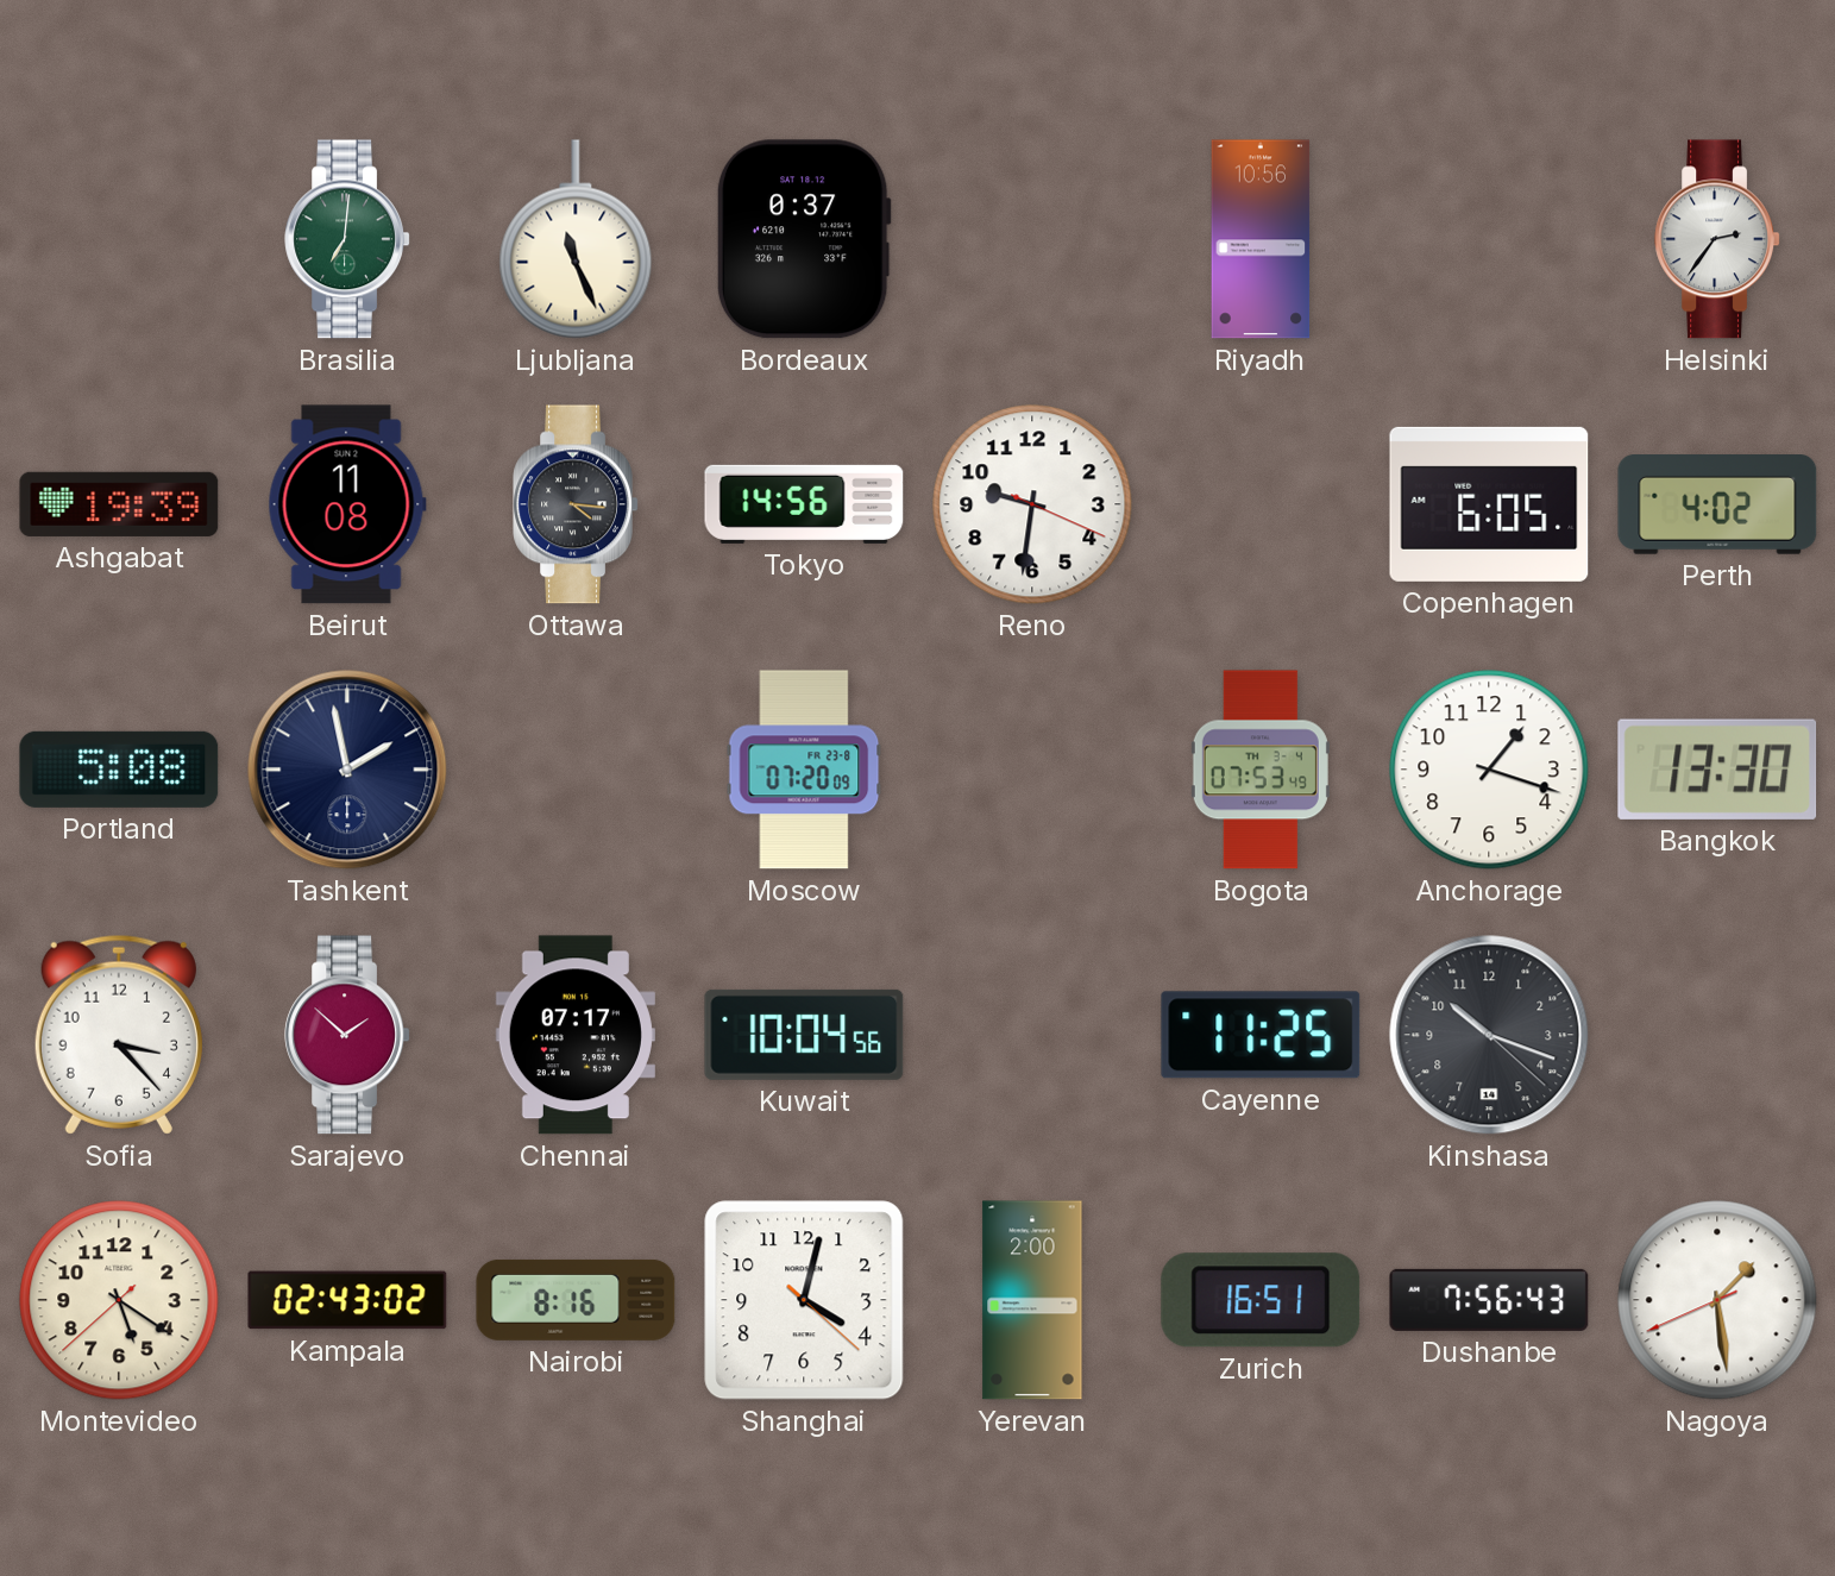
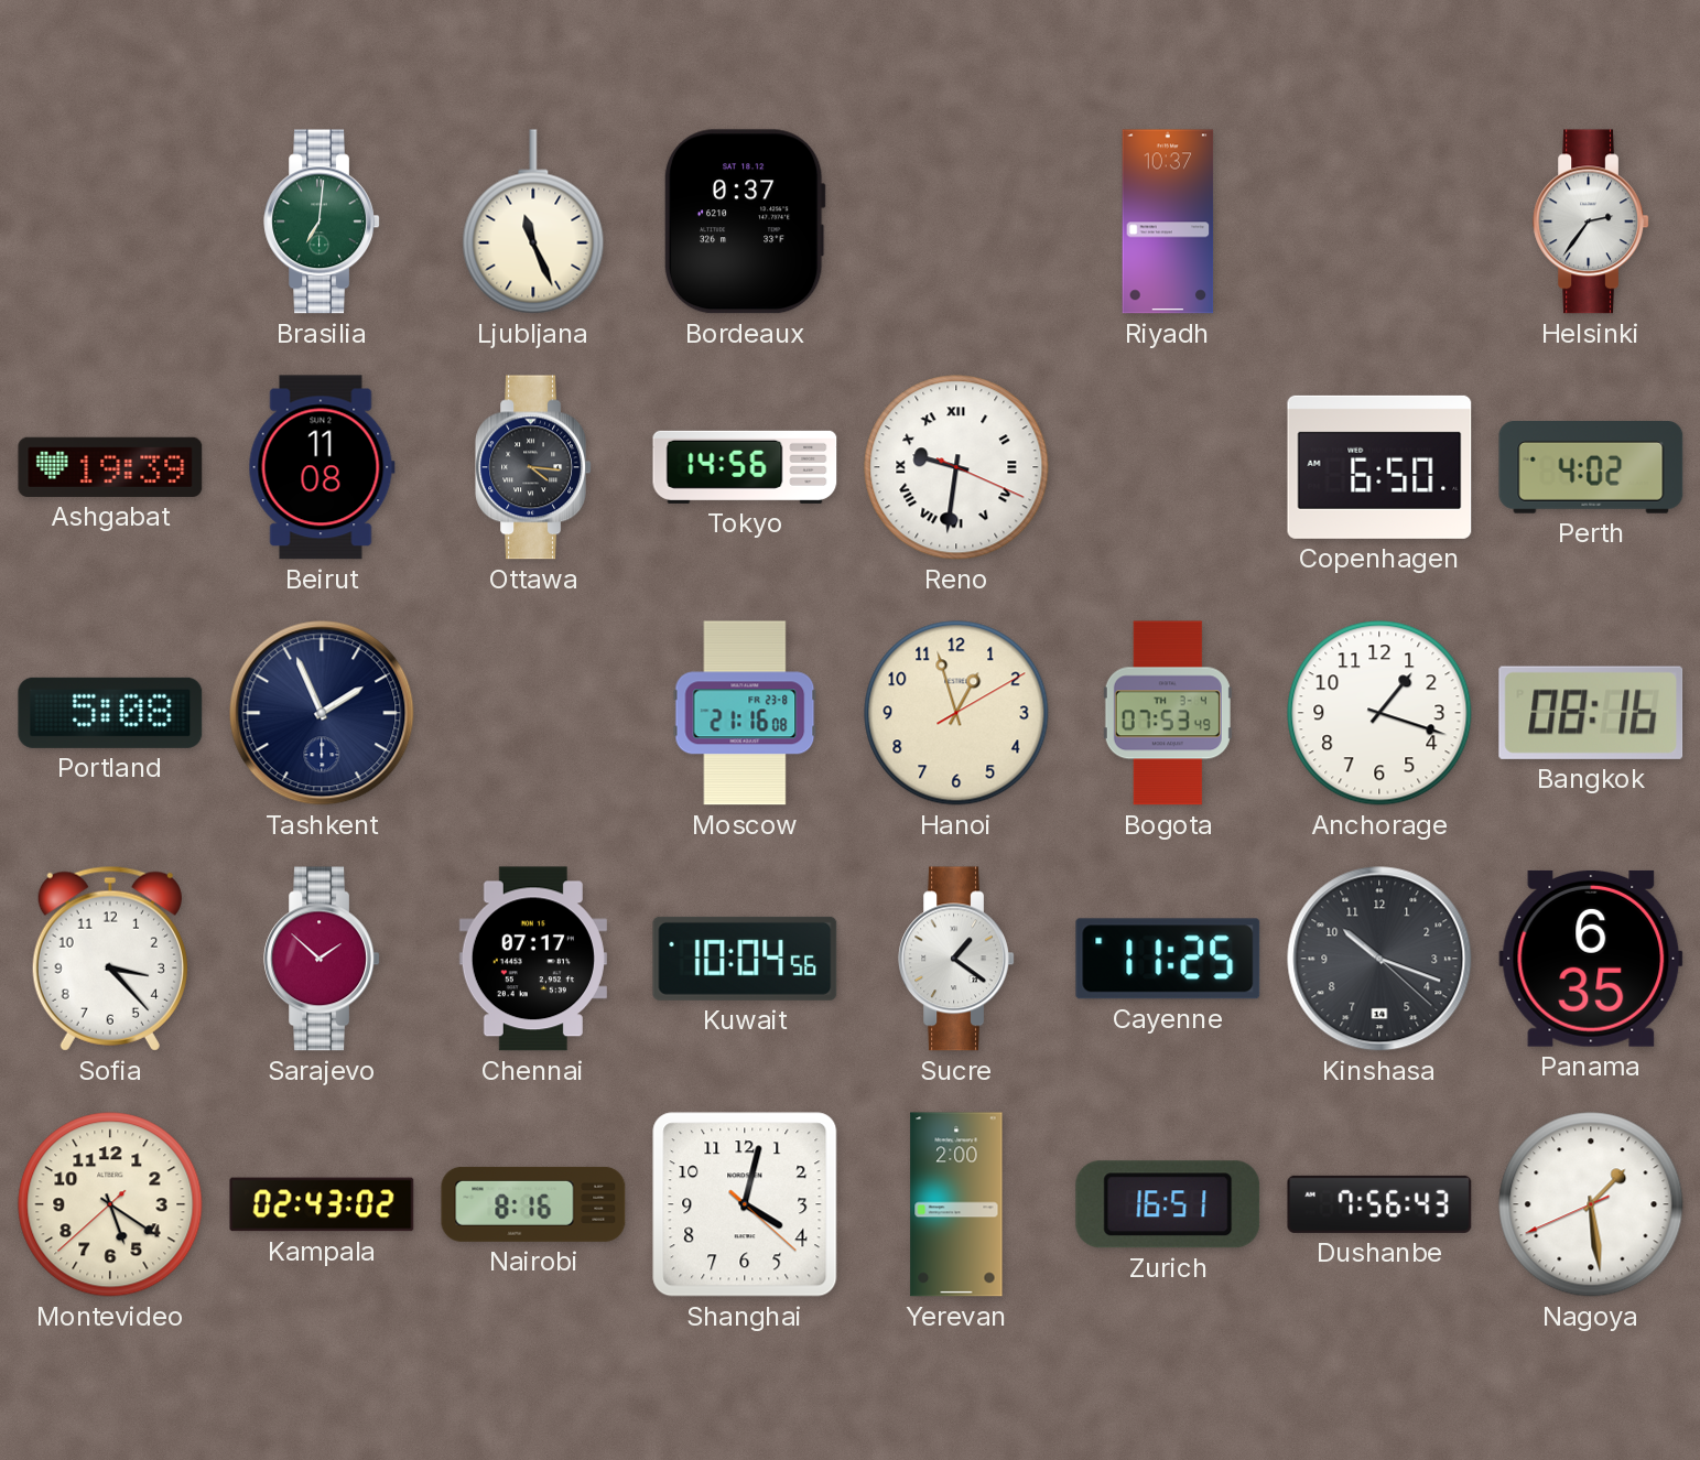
Riyadh: 10:56 -> 10:37
Reno numerals: Arabic -> Roman
Copenhagen: 6:05 -> 6:50
Tashkent: 1:58 -> 1:56
Moscow: 07:20 -> 21:16
Hanoi: none -> 12:57
Bangkok: 13:30 -> 08:16
Sucre: none -> 1:21
Panama: none -> 6:35
